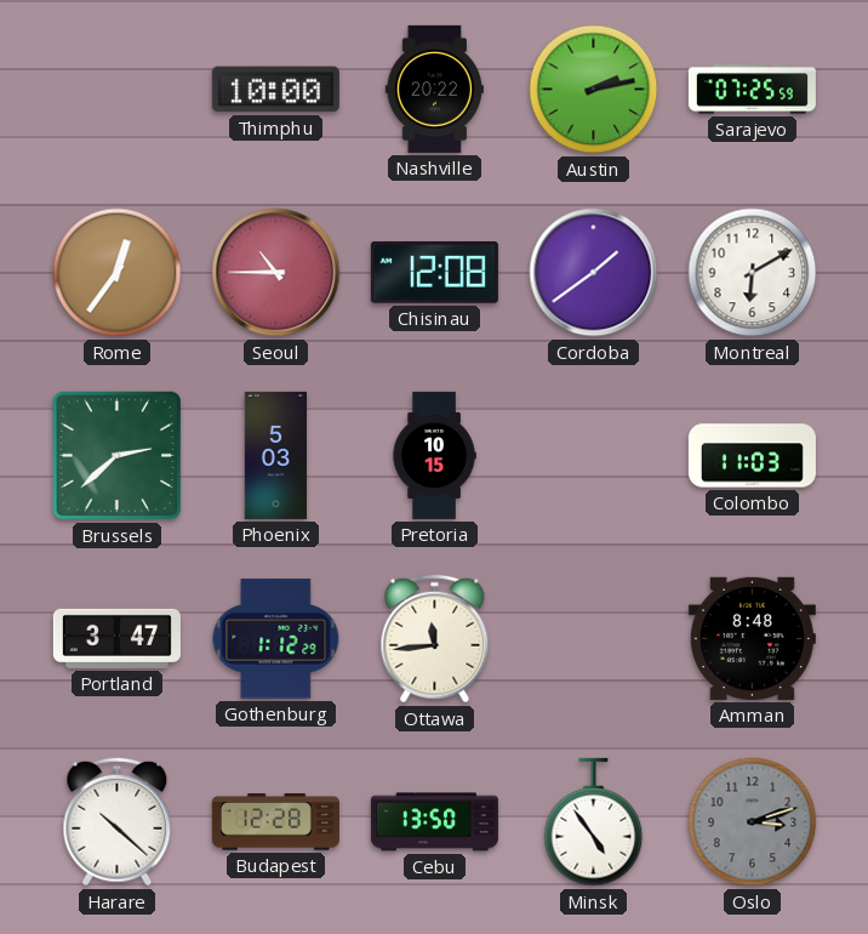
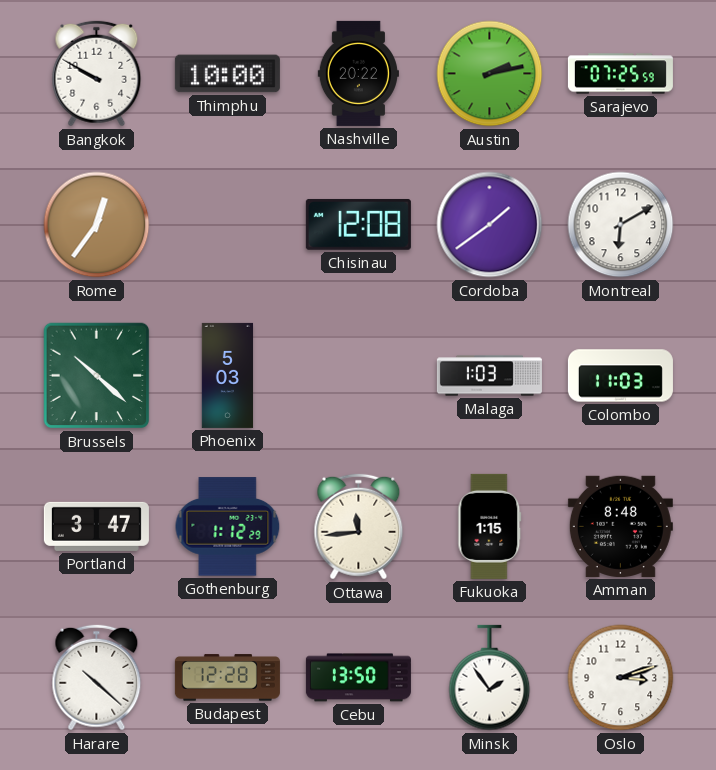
Bangkok: none -> 9:50
Seoul: 10:45 -> none
Brussels: 2:38 -> 10:22
Pretoria: 10:15 -> none
Malaga: none -> 1:03
Fukuoka: none -> 1:15
Minsk: 4:54 -> 1:54
Oslo dial: grey -> white
